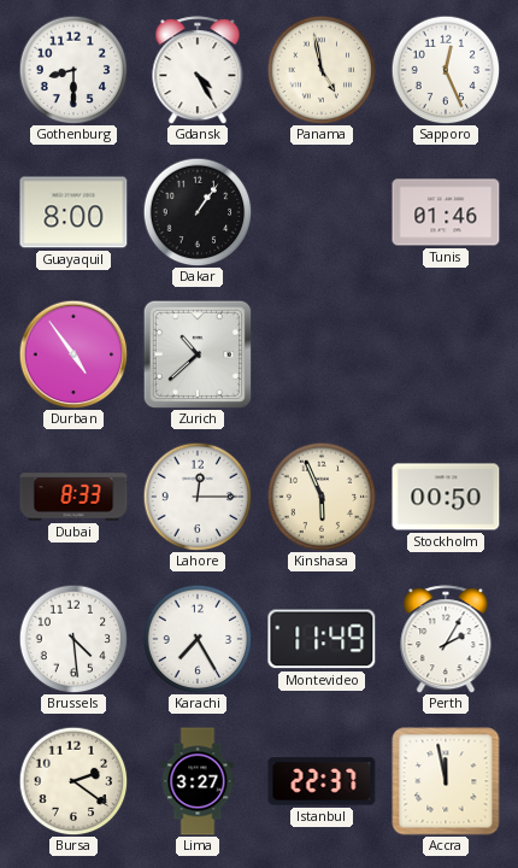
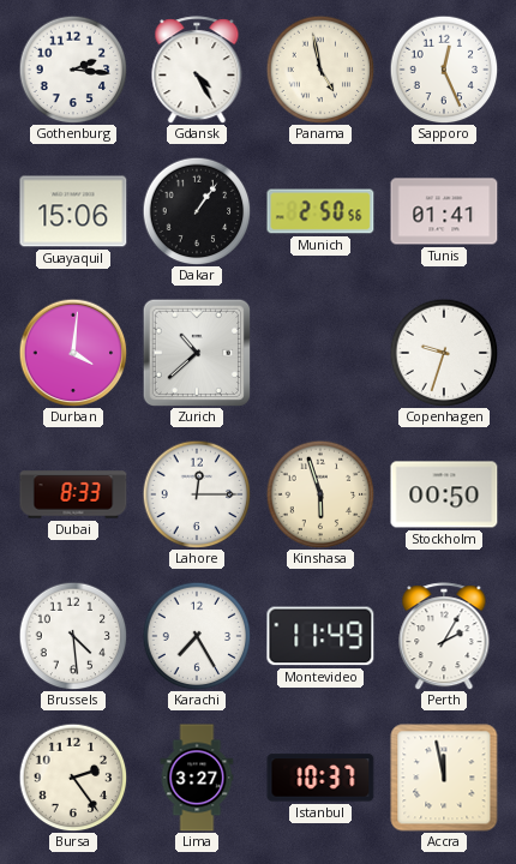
Gothenburg: 8:30 -> 2:16
Guayaquil: 8:00 -> 15:06
Munich: none -> 2:50
Tunis: 01:46 -> 01:41
Durban: 4:54 -> 4:01
Copenhagen: none -> 9:33
Kinshasa: 5:56 -> 5:57
Bursa: 2:21 -> 2:24
Istanbul: 22:37 -> 10:37
